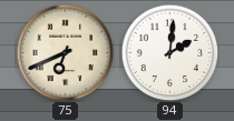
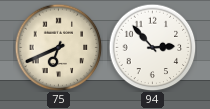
94: 2:01 -> 2:53
